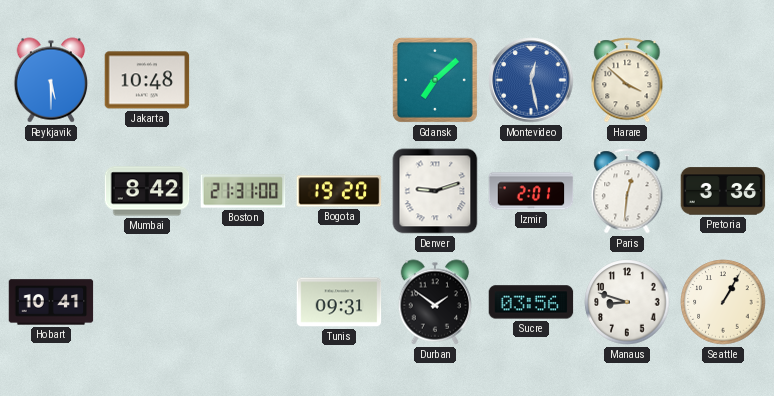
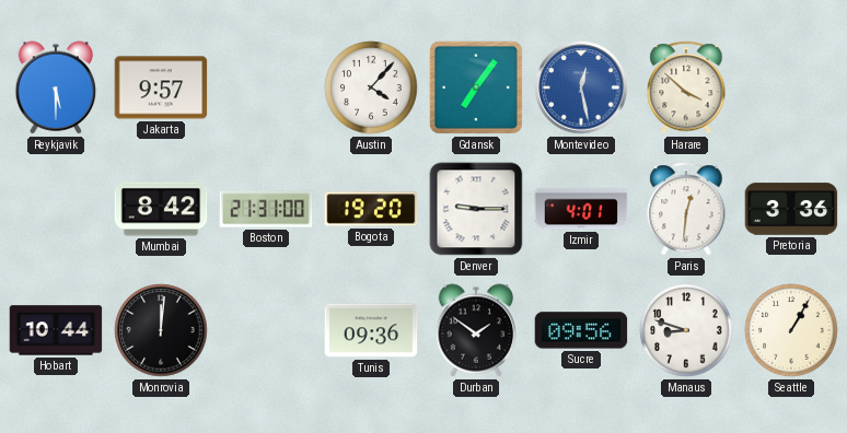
Jakarta: 10:48 -> 9:57
Austin: none -> 4:07
Gdansk: 7:08 -> 7:06
Denver: 9:12 -> 9:15
Izmir: 2:01 -> 4:01
Hobart: 10:41 -> 10:44
Monrovia: none -> 12:01
Tunis: 09:31 -> 09:36
Sucre: 03:56 -> 09:56
